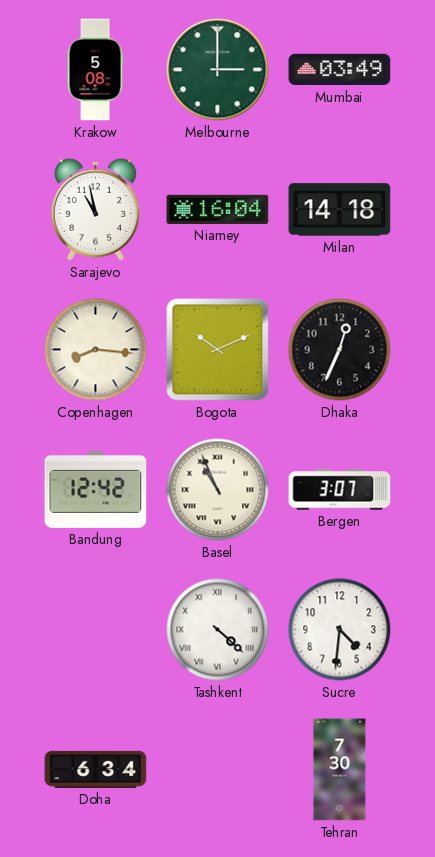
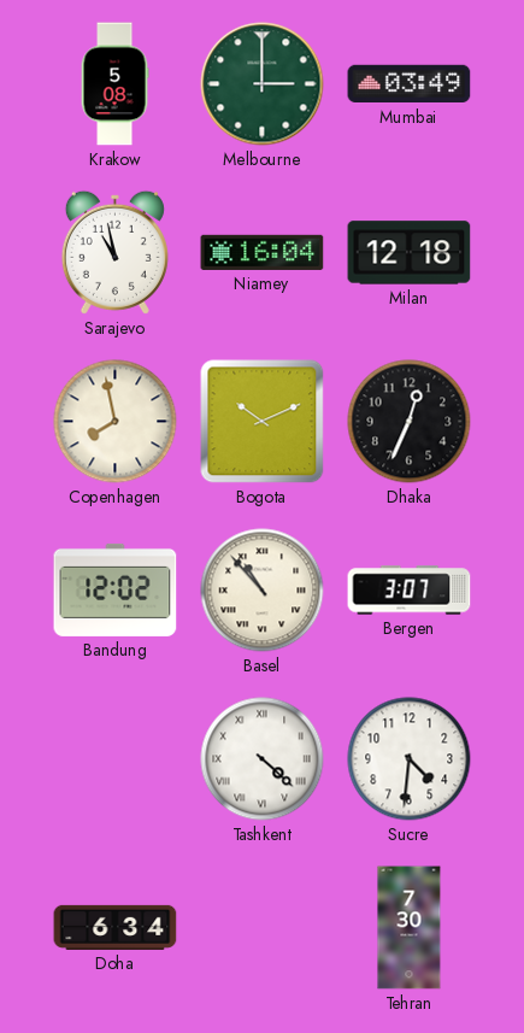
Milan: 14:18 -> 12:18
Copenhagen: 8:16 -> 7:58
Bandung: 12:42 -> 12:02
Basel: 10:56 -> 10:53
